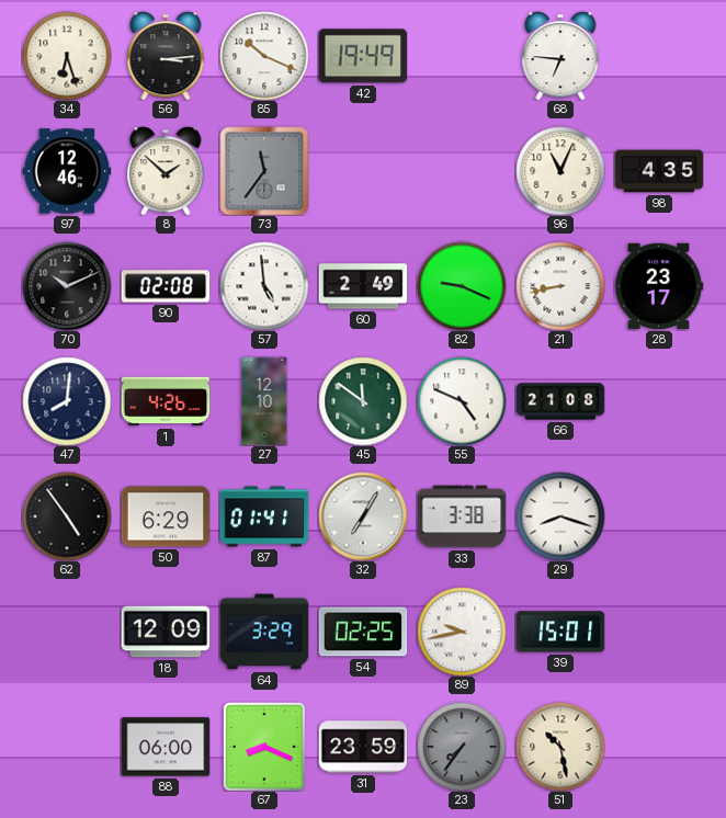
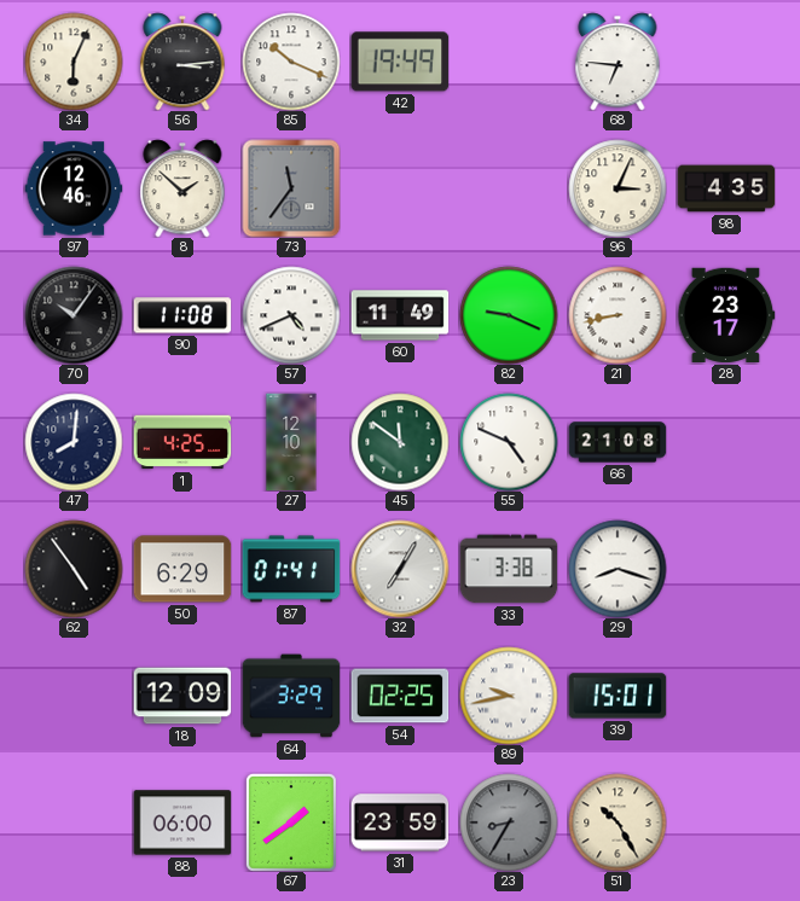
34: 6:27 -> 6:04
96: 11:04 -> 3:04
70: 10:11 -> 10:06
90: 02:08 -> 11:08
57: 4:59 -> 4:41
60: 2:49 -> 11:49
1: 4:26 -> 4:25
67: 8:19 -> 1:39
23: 7:36 -> 8:35
51: 10:28 -> 10:25
